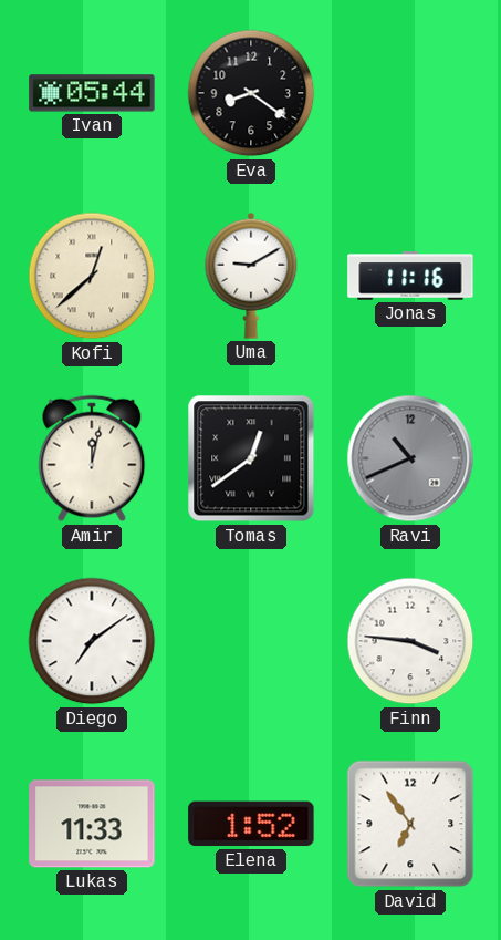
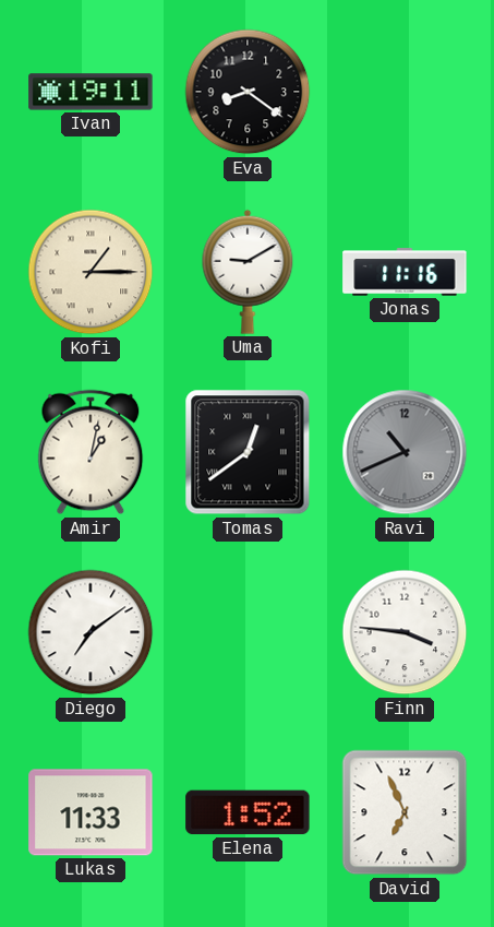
Ivan: 05:44 -> 19:11
Kofi: 12:38 -> 1:15
Amir: 12:02 -> 1:02
David: 6:54 -> 6:56
